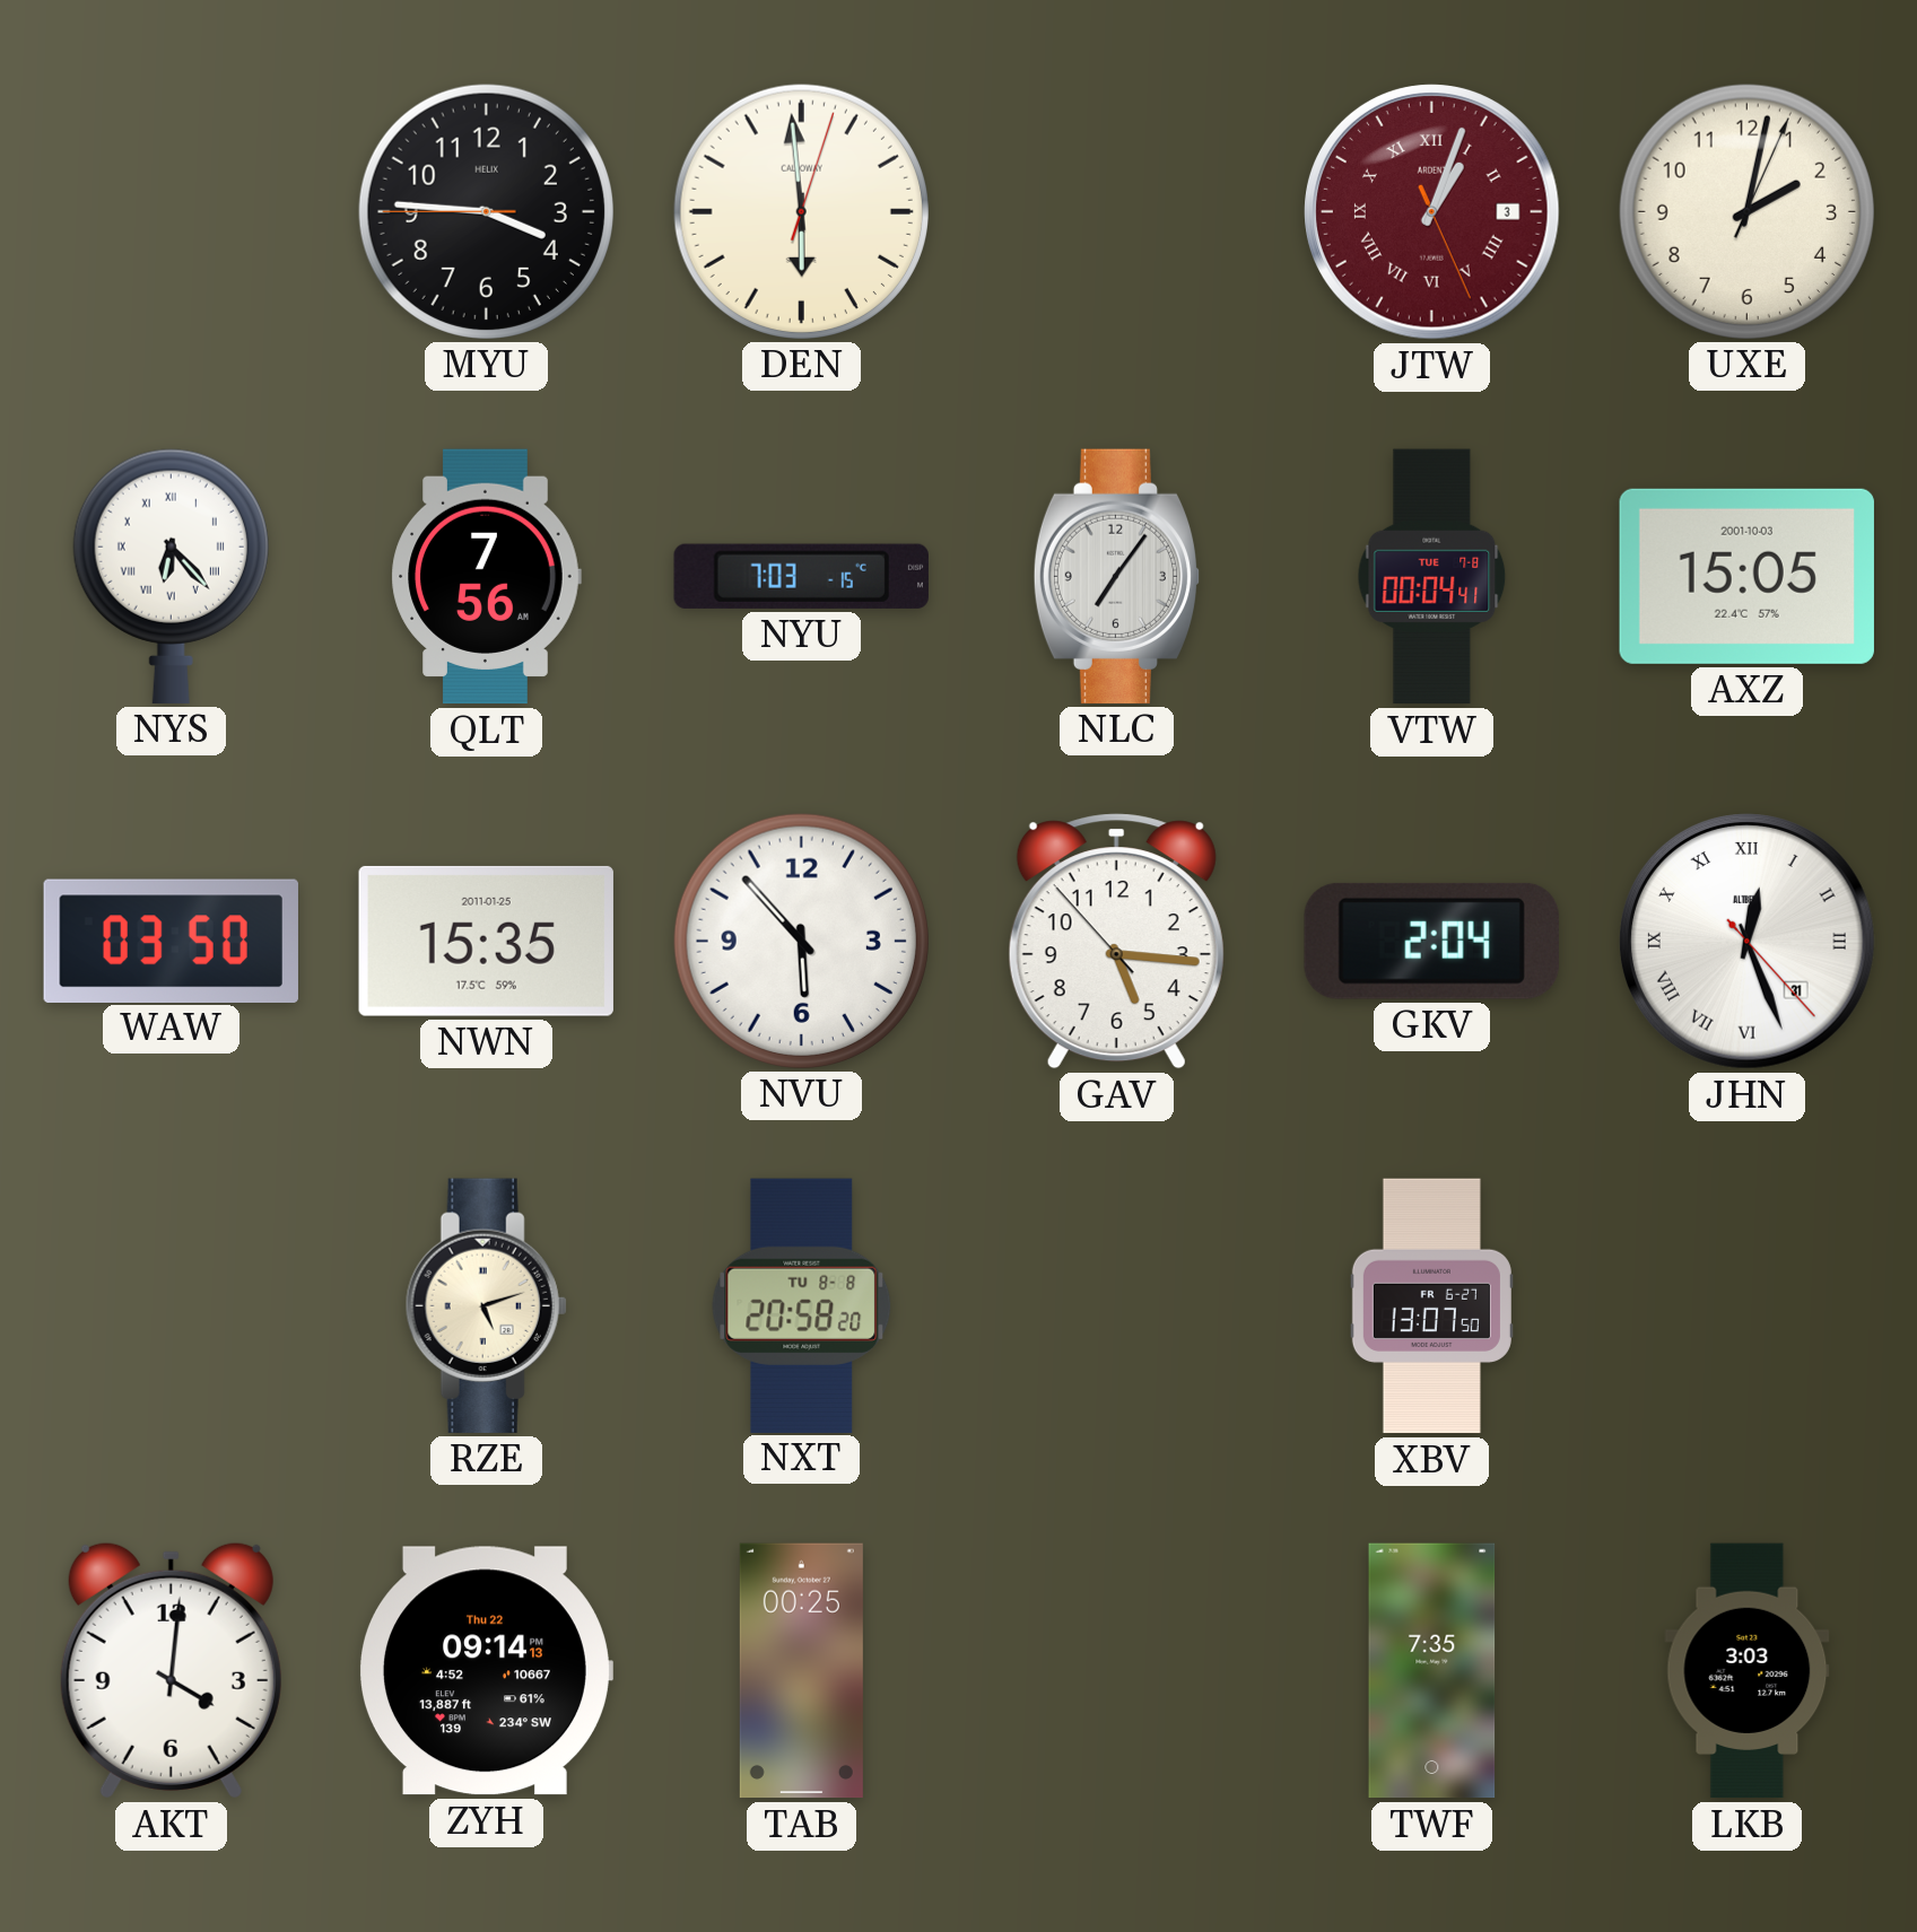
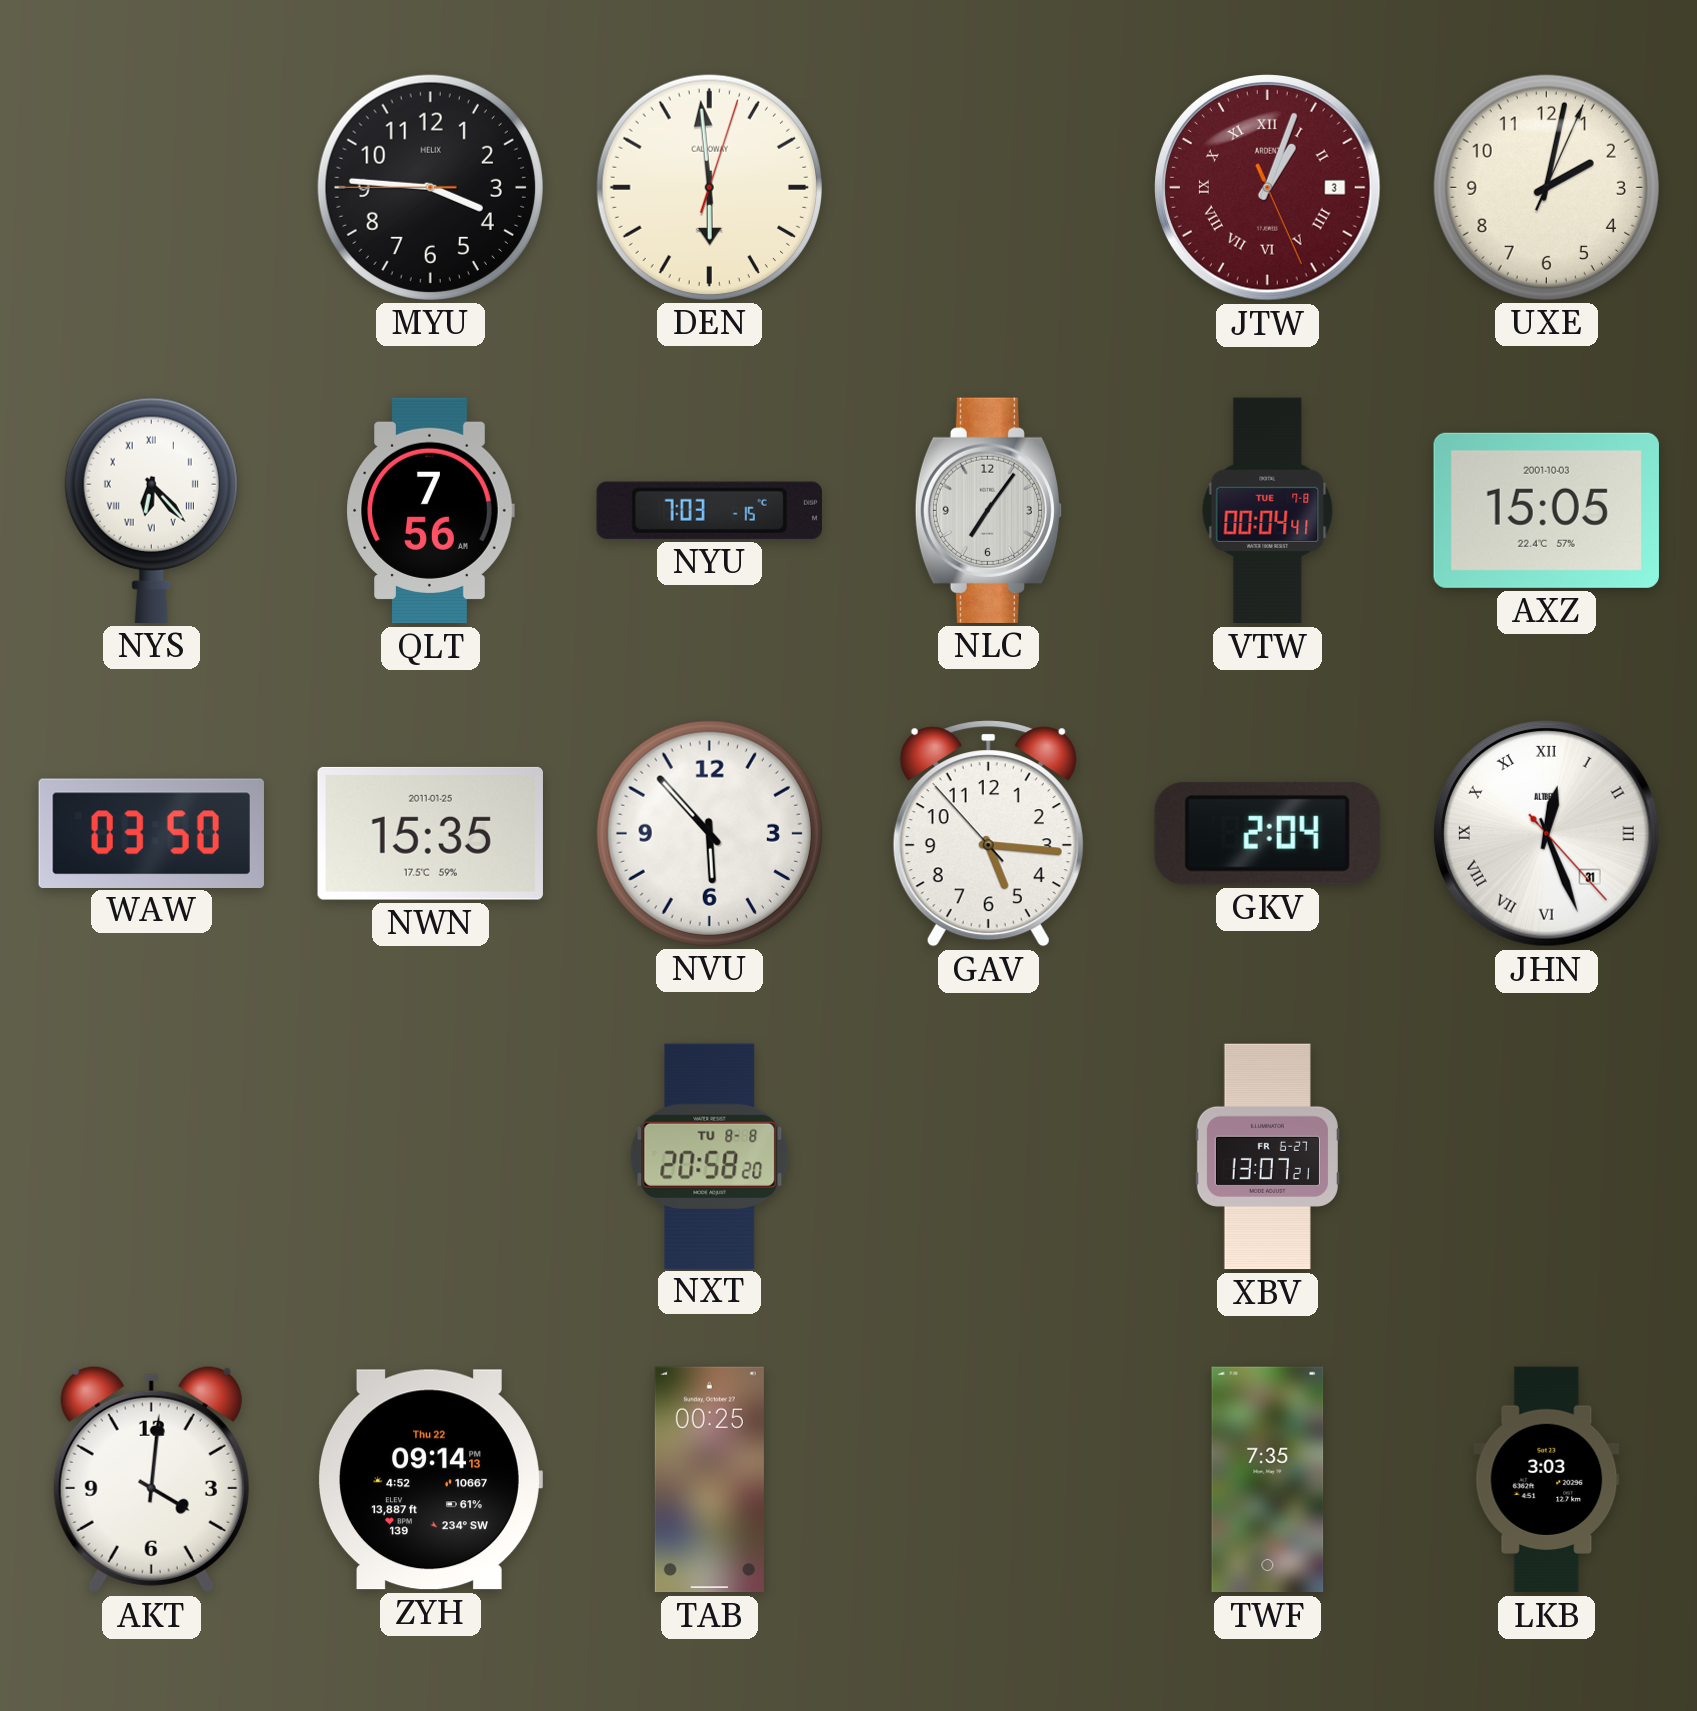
RZE: 5:12 -> none
XBV: 13:07:50 -> 13:07:21
